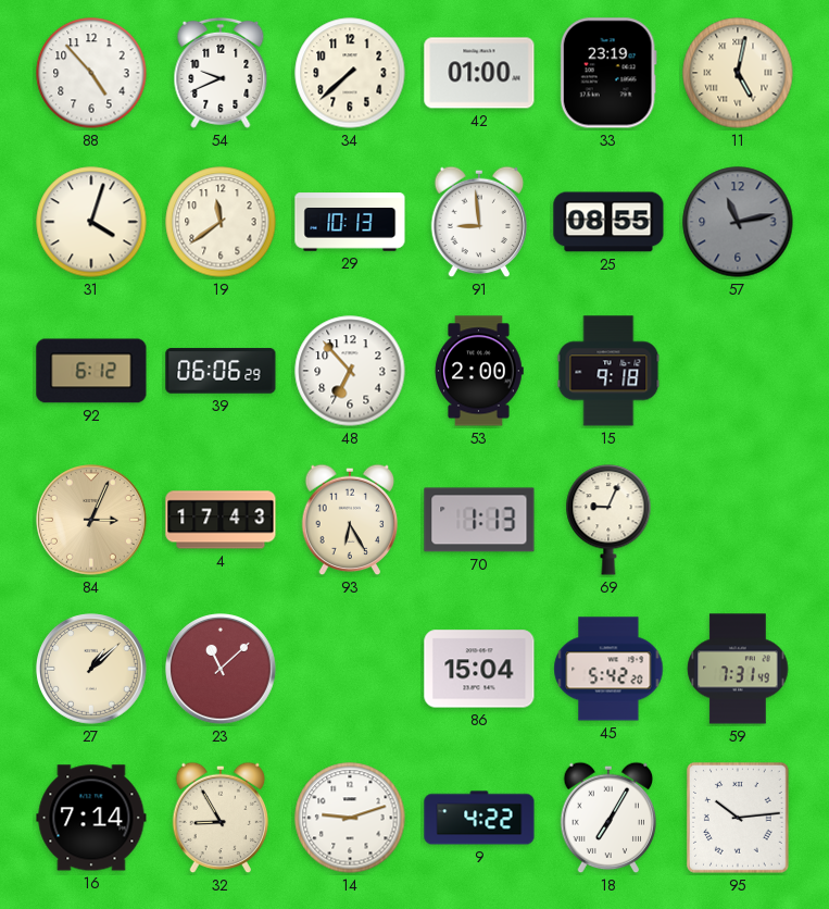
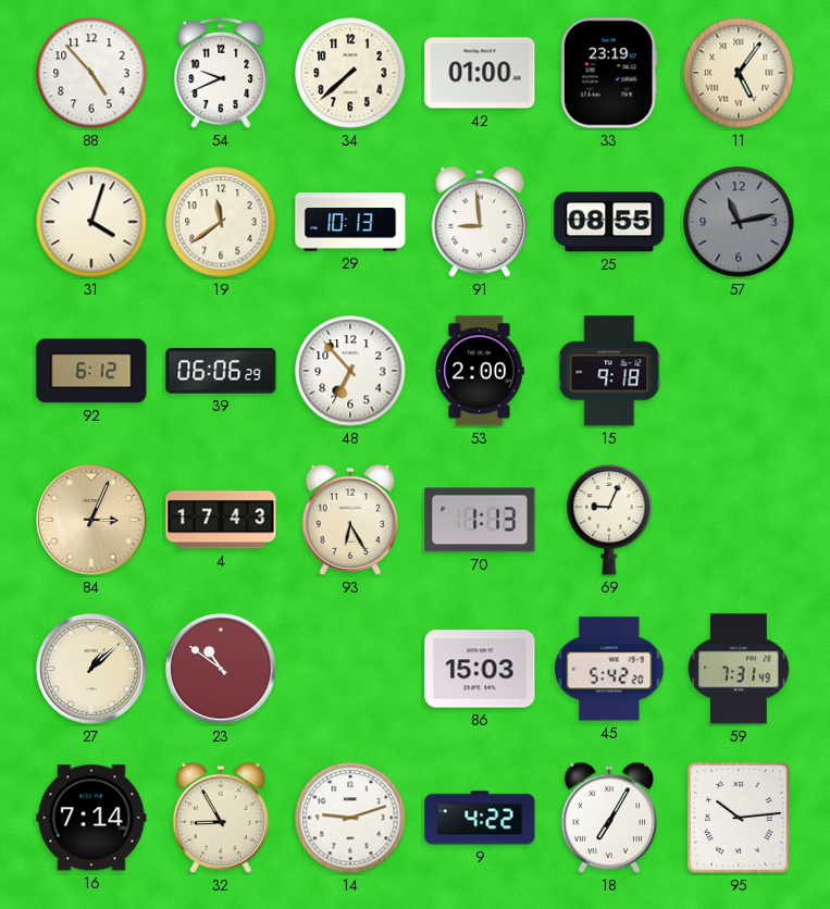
11: 5:02 -> 5:06
23: 11:08 -> 10:51
86: 15:04 -> 15:03
